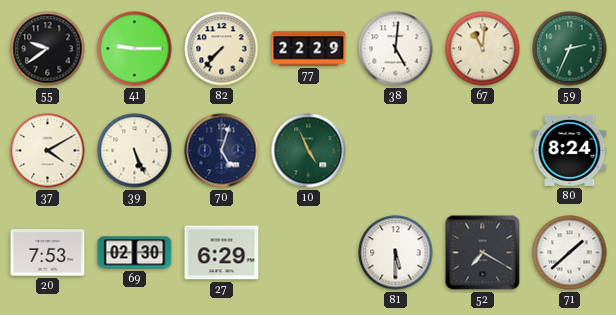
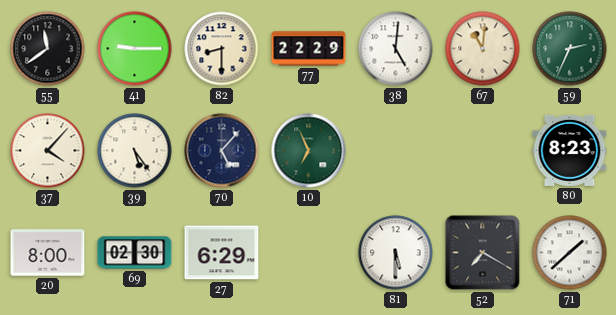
55: 9:39 -> 11:39
82: 7:37 -> 8:30
37: 4:10 -> 4:07
39: 5:26 -> 5:24
70: 5:03 -> 5:07
10: 4:56 -> 6:56
80: 8:24 -> 8:23
20: 7:53 -> 8:00
